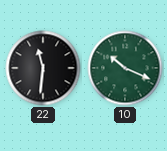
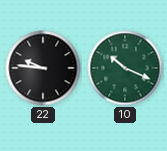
22: 11:31 -> 9:46
